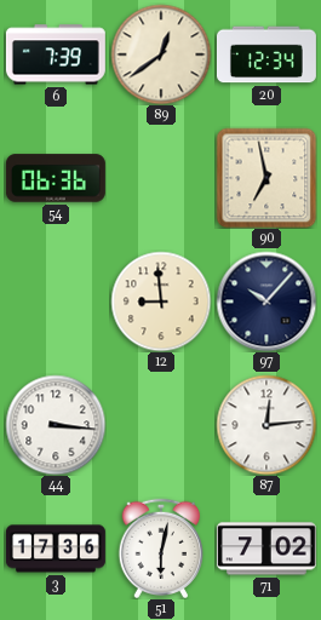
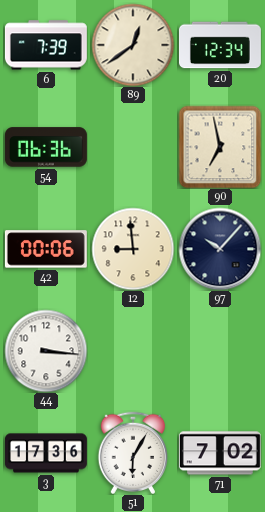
42: none -> 00:06
87: 12:14 -> none
51: 6:02 -> 6:05
